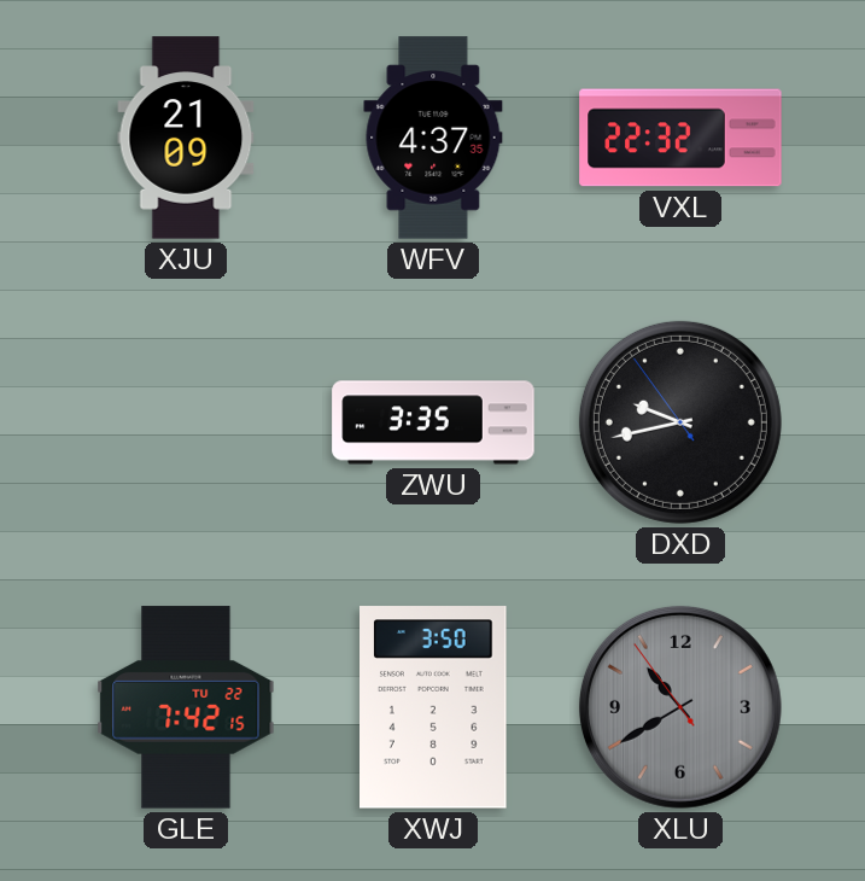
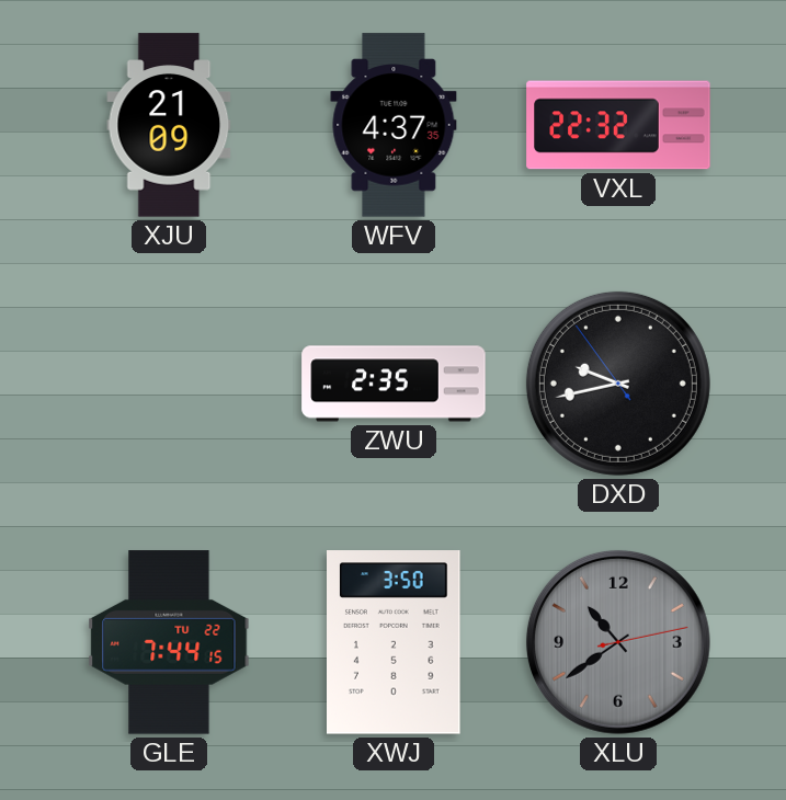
ZWU: 3:35 -> 2:35
GLE: 7:42 -> 7:44
XLU: 10:39:54 -> 10:39:13
